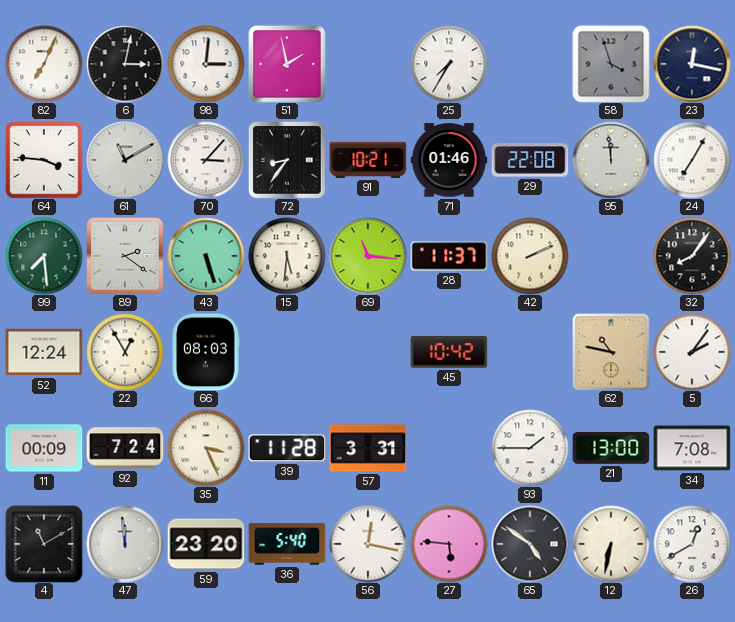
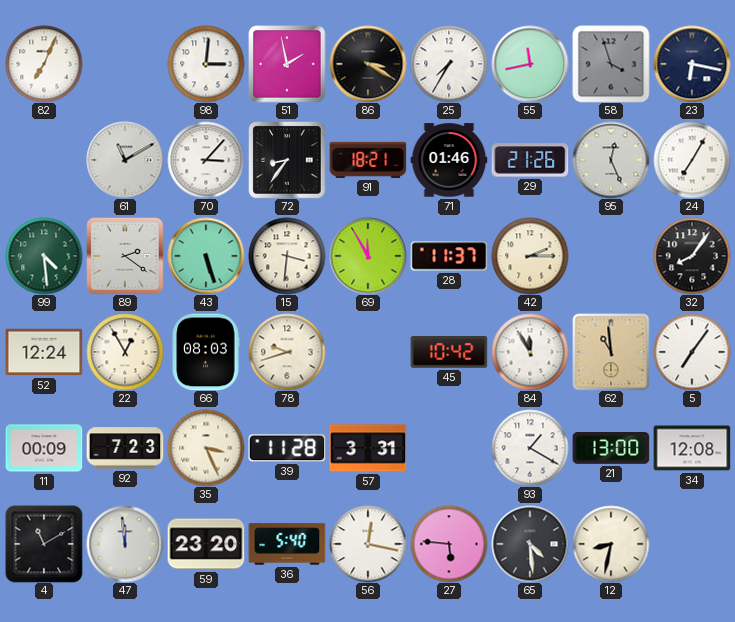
6: 3:02 -> none
86: none -> 3:20
55: none -> 11:43
23: 12:17 -> 6:17
64: 3:46 -> none
91: 10:21 -> 18:21
29: 22:08 -> 21:26
95: 11:59 -> 12:26
99: 7:29 -> 4:29
15: 5:31 -> 3:31
69: 11:16 -> 11:55
42: 2:11 -> 2:15
78: none -> 9:42
84: none -> 11:55
62: 10:47 -> 10:59
5: 2:06 -> 7:06
92: 7:24 -> 7:23
93: 1:45 -> 1:20
34: 7:08 -> 12:08
65: 4:51 -> 4:29
12: 6:32 -> 8:32
26: 12:40 -> none
